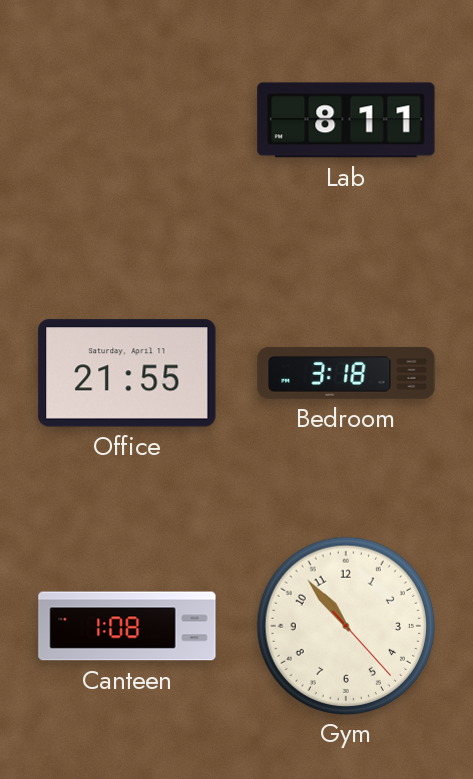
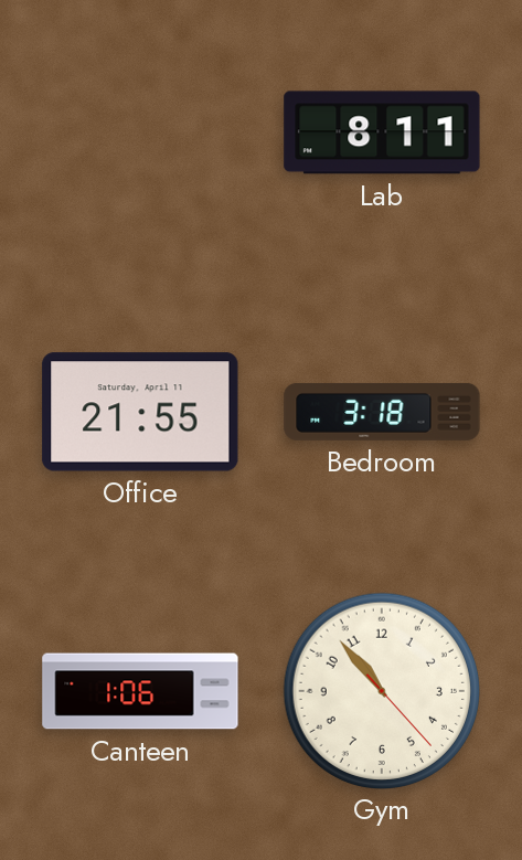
Canteen: 1:08 -> 1:06
